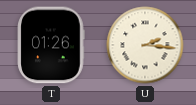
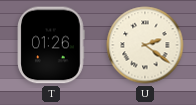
U: 2:16 -> 2:21
